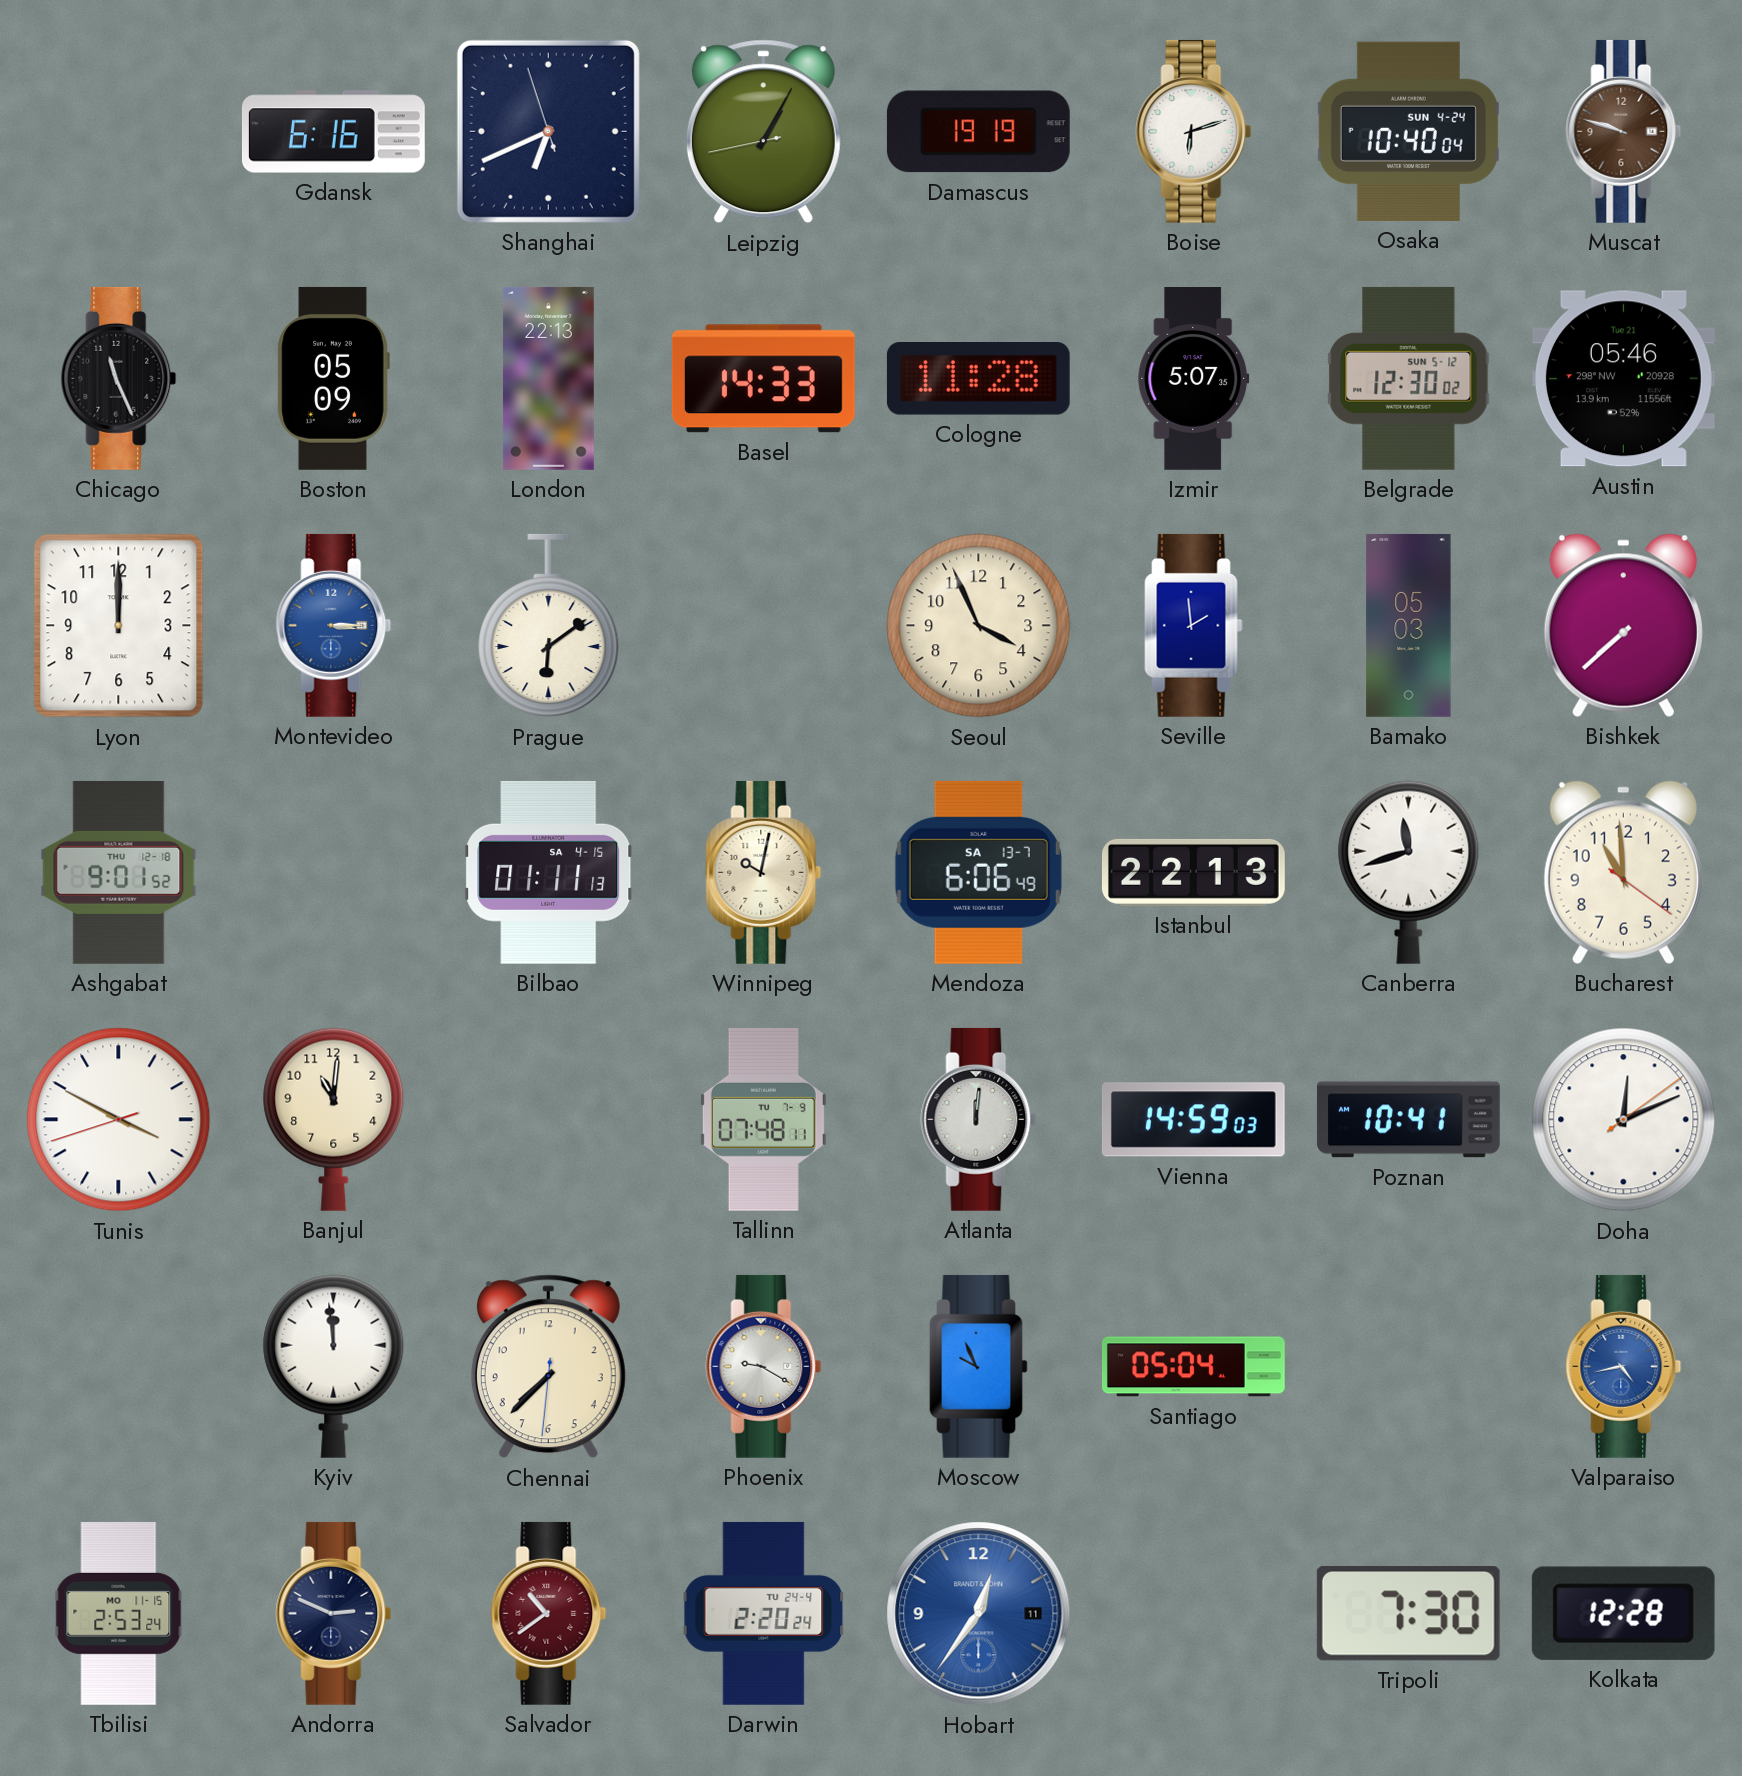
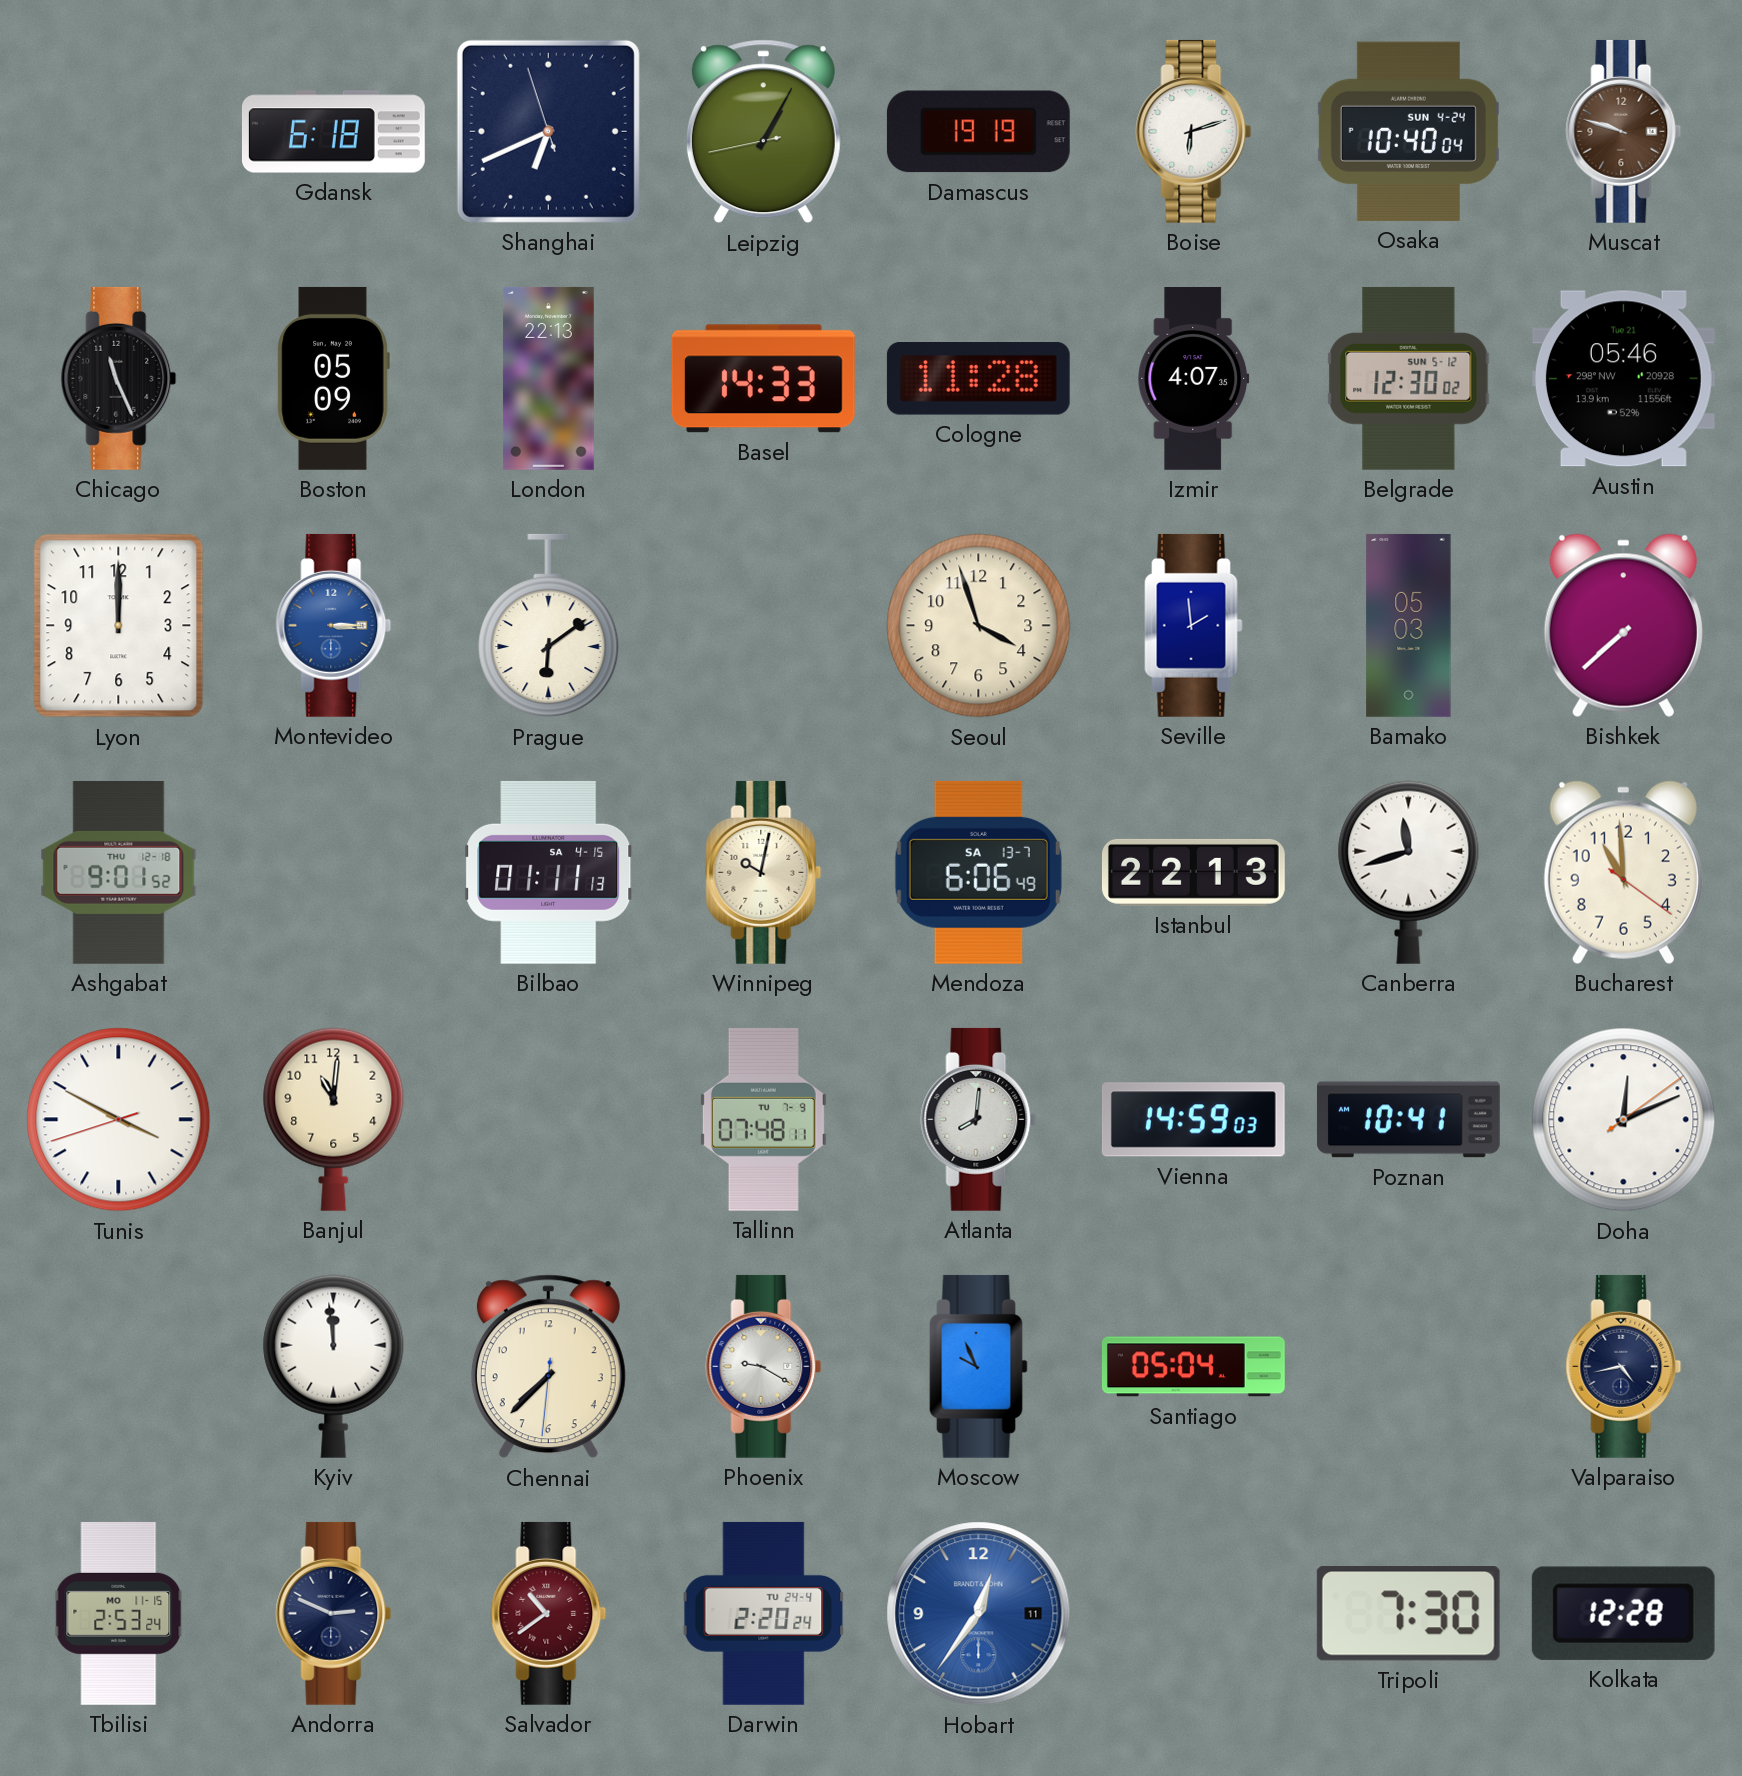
Gdansk: 6:16 -> 6:18
Izmir: 5:07 -> 4:07
Seoul: 3:56 -> 3:57
Atlanta: 12:01 -> 8:01
Valparaiso dial: blue -> navy
